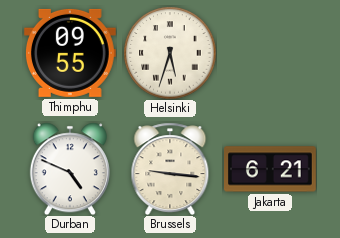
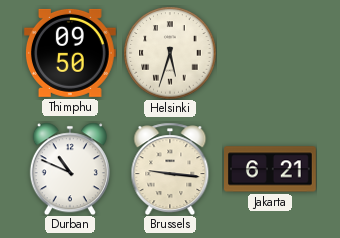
Thimphu: 09:55 -> 09:50
Durban: 4:49 -> 10:49
